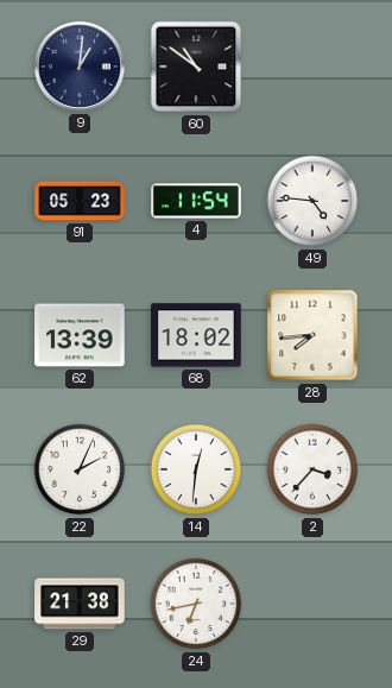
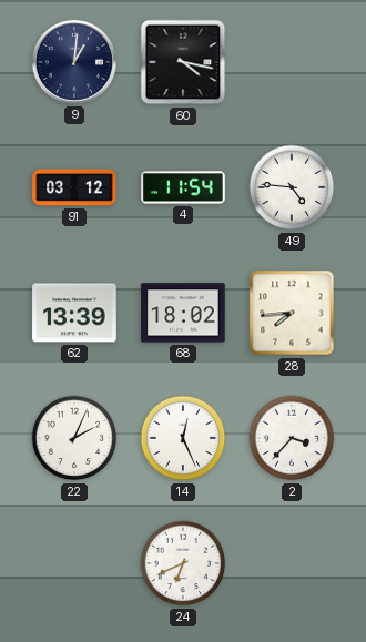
60: 10:51 -> 4:17
91: 05:23 -> 03:12
14: 12:31 -> 12:26
29: 21:38 -> none
24: 6:43 -> 6:41
